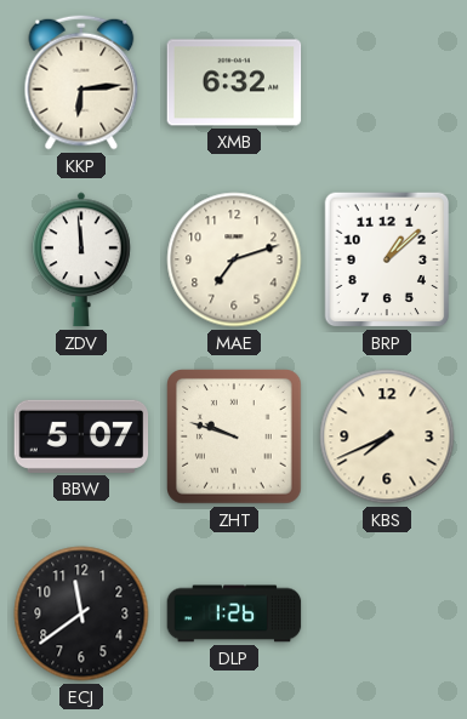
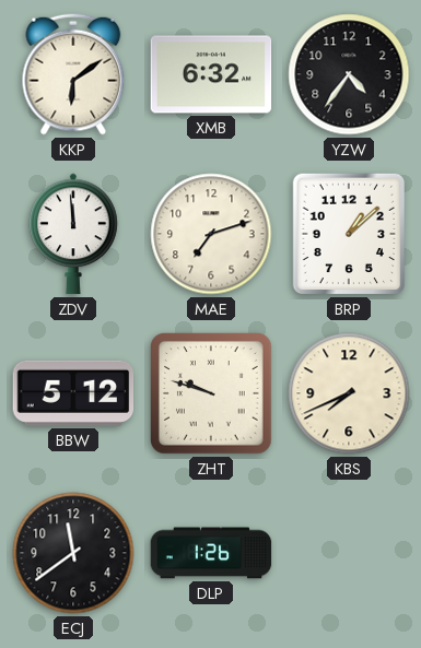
KKP: 6:14 -> 6:09
YZW: none -> 4:36
BBW: 5:07 -> 5:12
